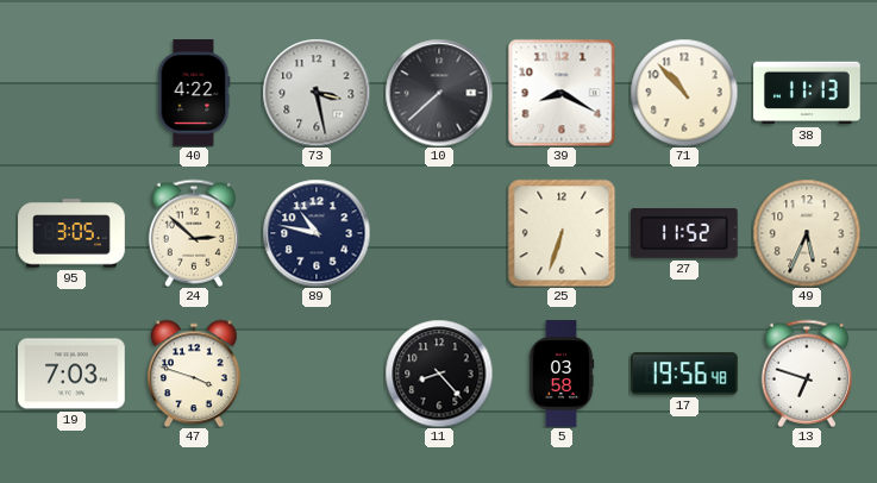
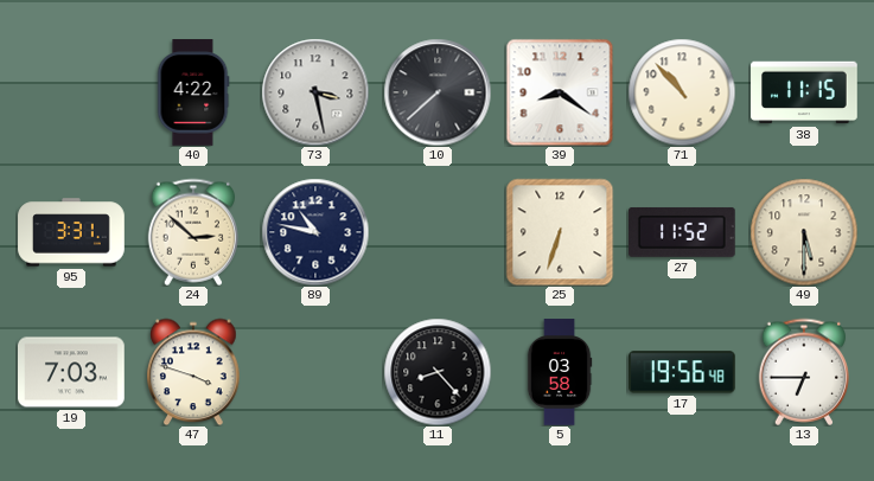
39: 8:20 -> 8:21
38: 11:13 -> 11:15
95: 3:05 -> 3:31
49: 5:34 -> 5:30
13: 6:48 -> 6:45
